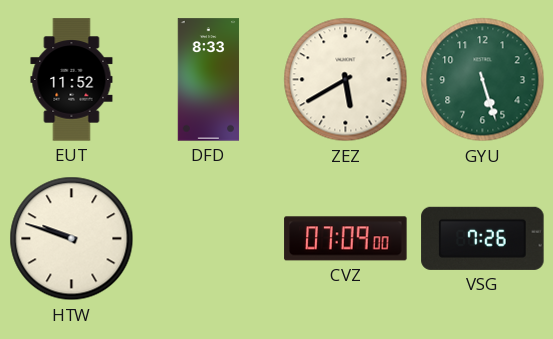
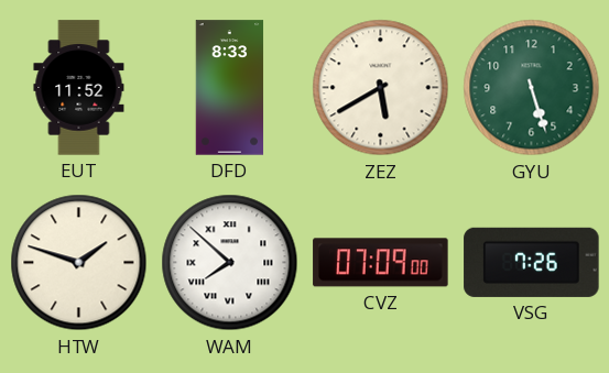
HTW: 9:48 -> 1:48
WAM: none -> 7:52
